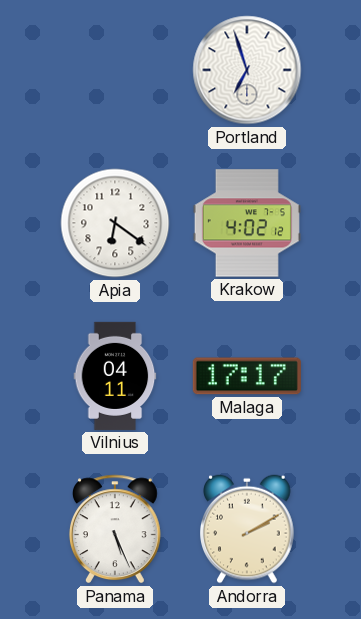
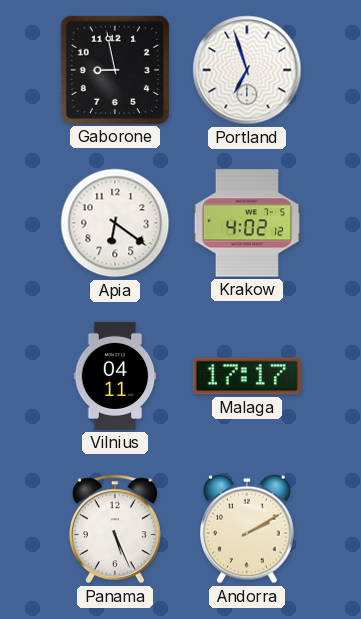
Gaborone: none -> 8:58
